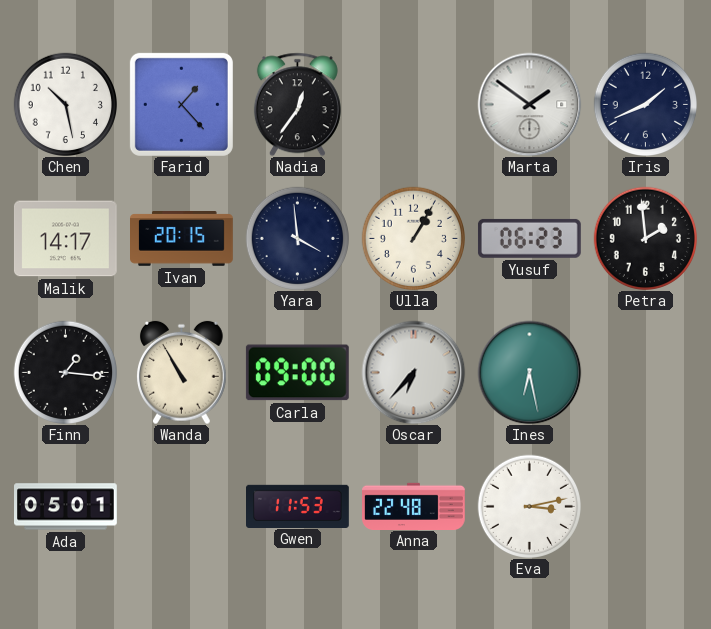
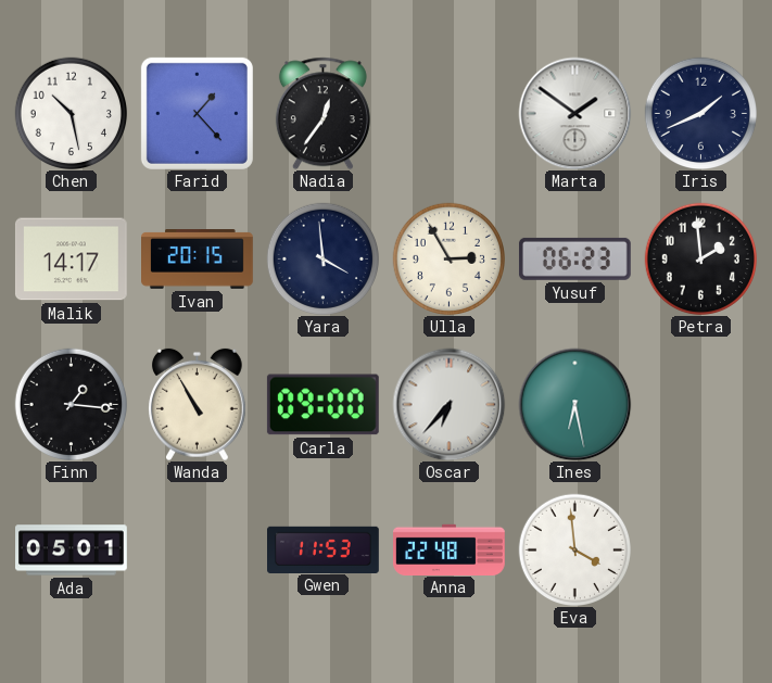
Ulla: 1:05 -> 2:55
Eva: 3:13 -> 3:59
